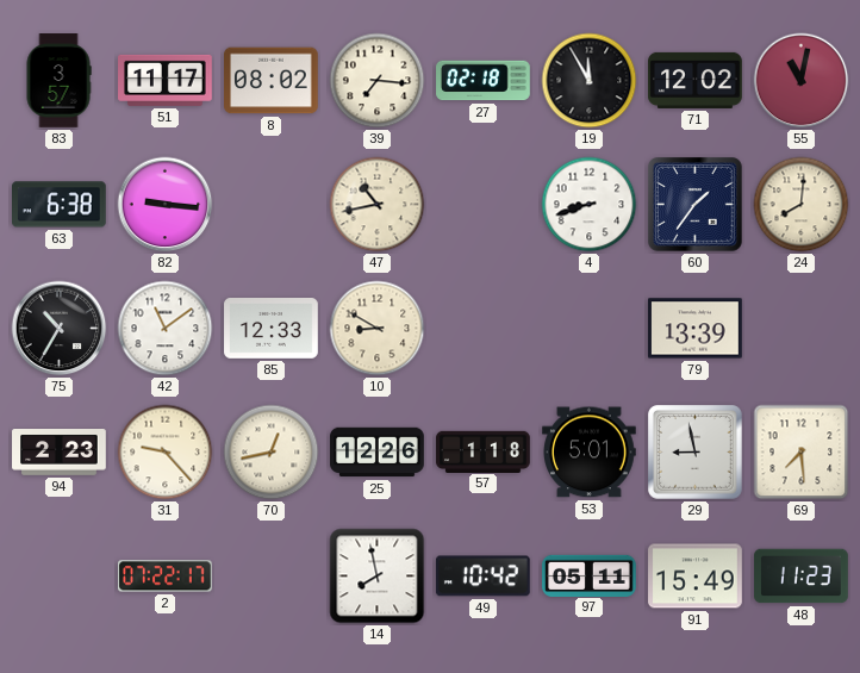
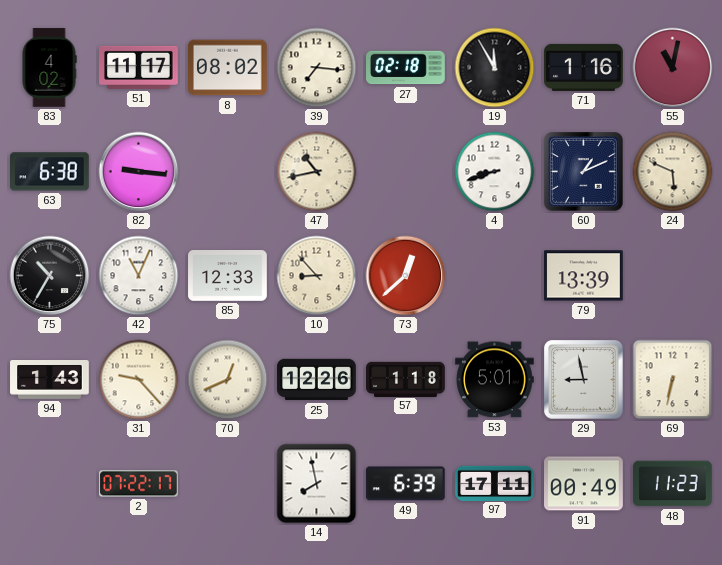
83: 3:57 -> 4:02
71: 12:02 -> 1:16
60: 1:36 -> 1:11
24: 8:01 -> 5:49
42: 11:09 -> 11:04
10: 8:50 -> 8:53
73: none -> 12:38
94: 2:23 -> 1:43
70: 12:43 -> 12:41
69: 7:29 -> 6:32
49: 10:42 -> 6:39
97: 05:11 -> 17:11
91: 15:49 -> 00:49
